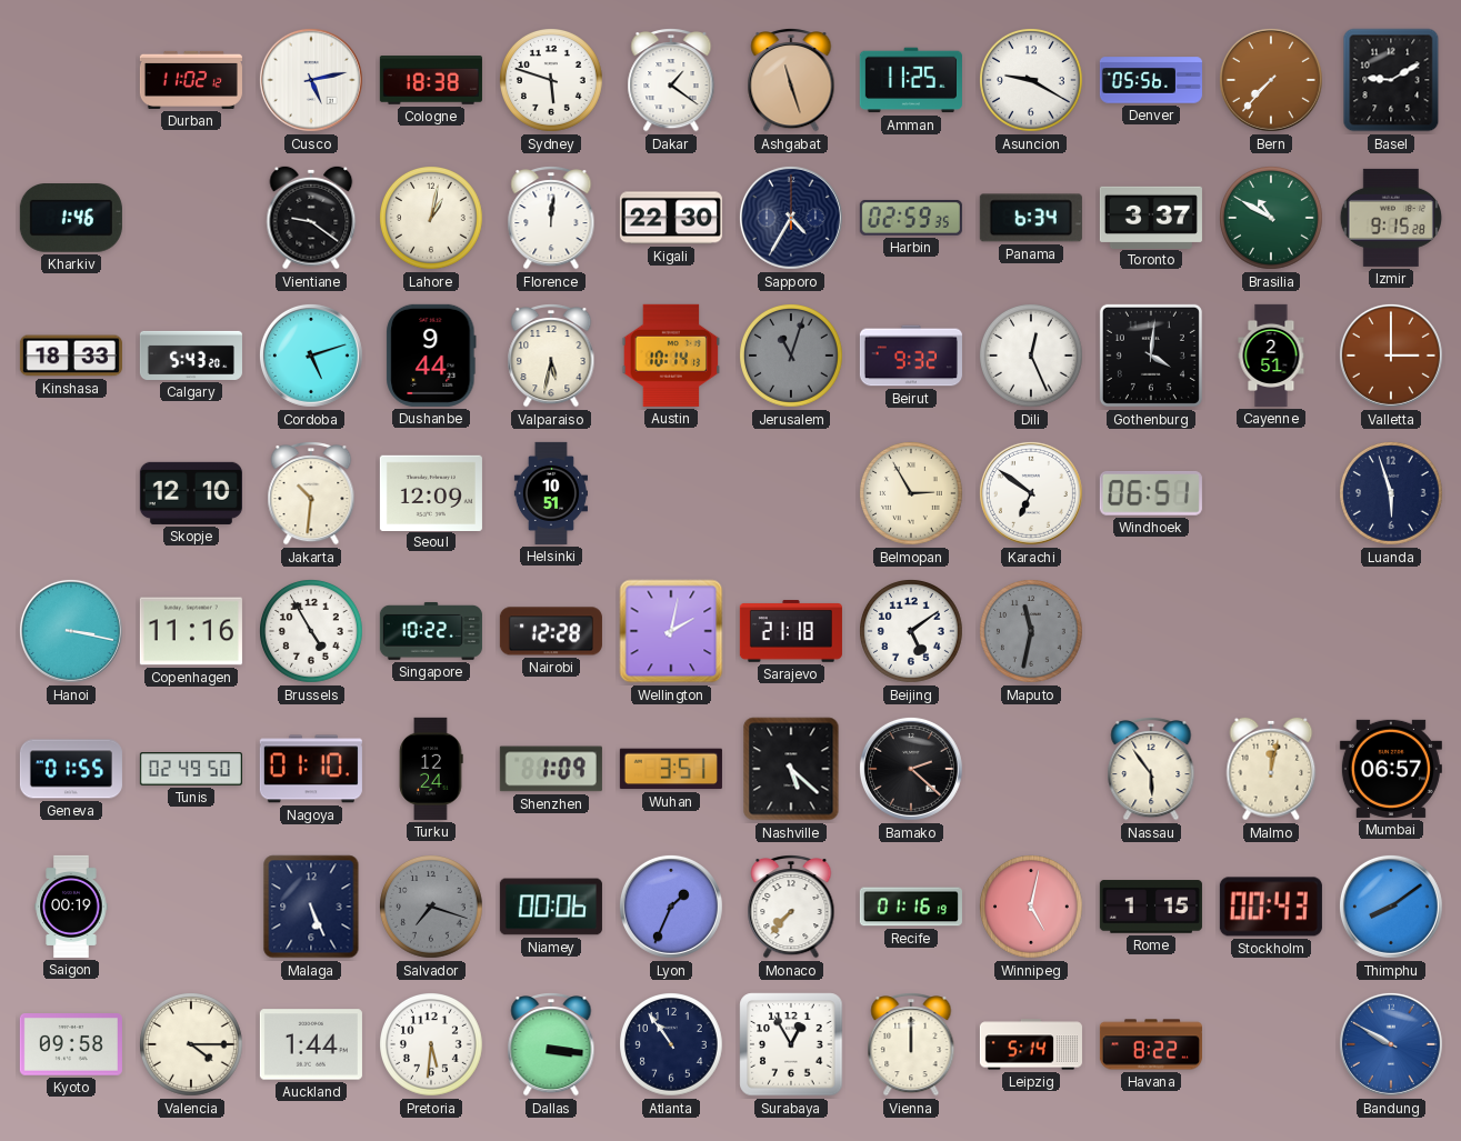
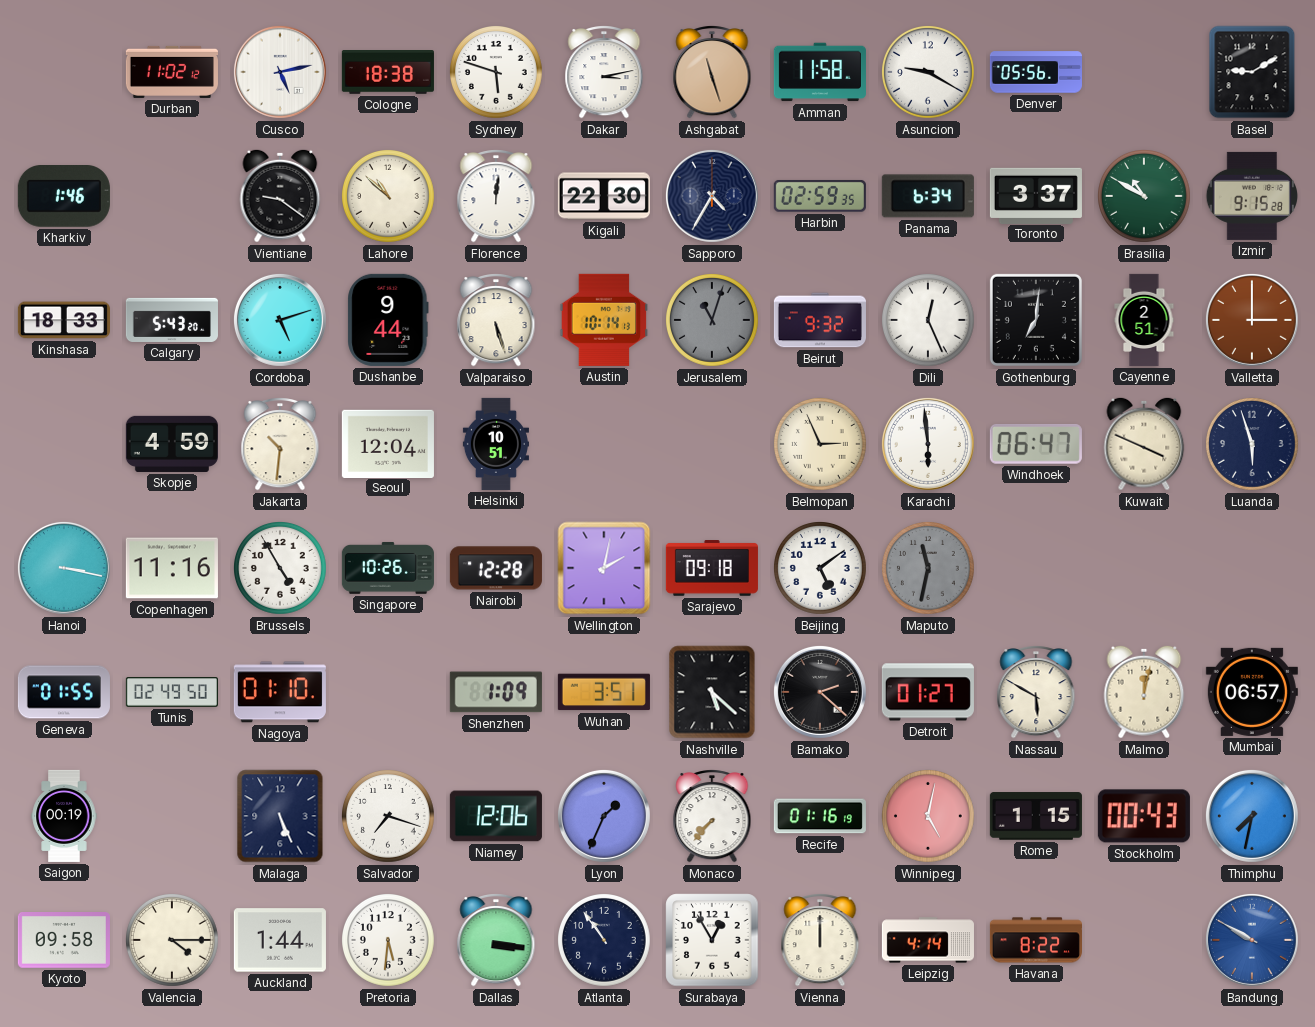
Dakar: 1:21 -> 3:13
Amman: 11:25 -> 11:58
Bern: 7:37 -> none
Lahore: 1:02 -> 10:52
Valparaiso: 5:32 -> 5:27
Gothenburg: 4:01 -> 7:01
Skopje: 12:10 -> 4:59
Seoul: 12:09 -> 12:04
Belmopan: 2:55 -> 2:56
Karachi: 6:51 -> 5:59
Windhoek: 06:51 -> 06:47
Kuwait: none -> 3:49
Singapore: 10:22 -> 10:26
Sarajevo: 21:18 -> 09:18
Turku: 12:24 -> none
Detroit: none -> 01:27
Nassau: 5:54 -> 5:50
Salvador dial: grey -> white
Niamey: 00:06 -> 12:06
Thimphu: 8:09 -> 7:32
Leipzig: 5:14 -> 4:14
